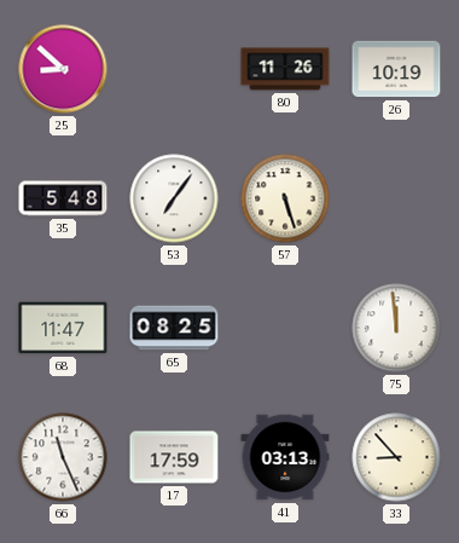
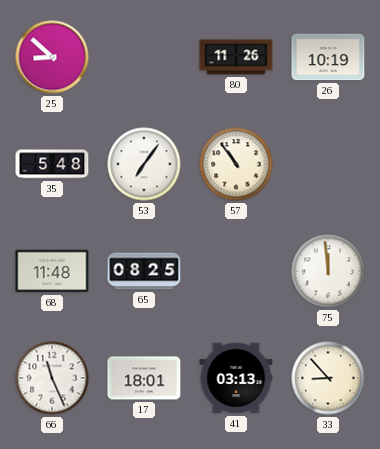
57: 5:27 -> 10:54
68: 11:47 -> 11:48
17: 17:59 -> 18:01
